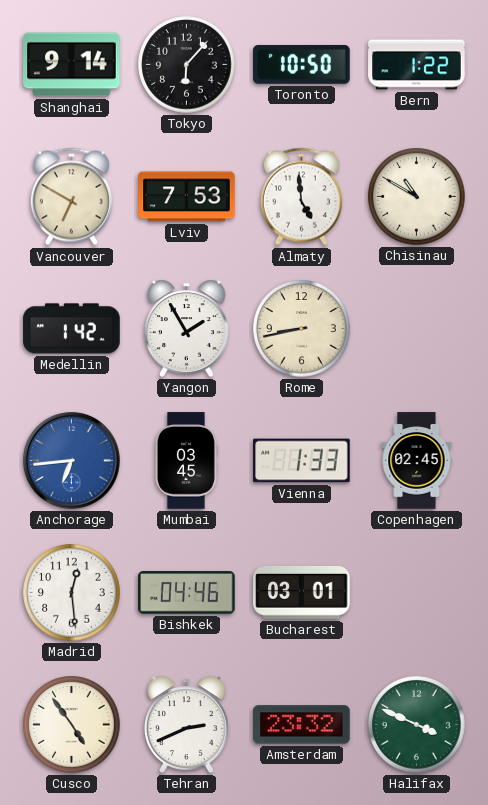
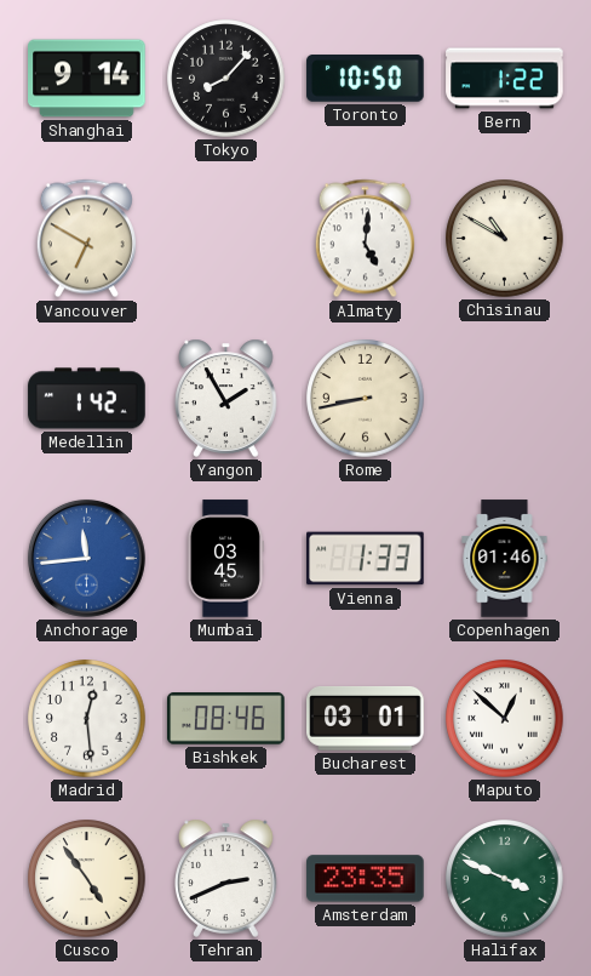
Tokyo: 6:07 -> 8:07
Lviv: 7:53 -> none
Almaty: 4:59 -> 5:01
Anchorage: 6:44 -> 11:44
Copenhagen: 02:45 -> 01:46
Bishkek: 04:46 -> 08:46
Maputo: none -> 12:52
Amsterdam: 23:32 -> 23:35
